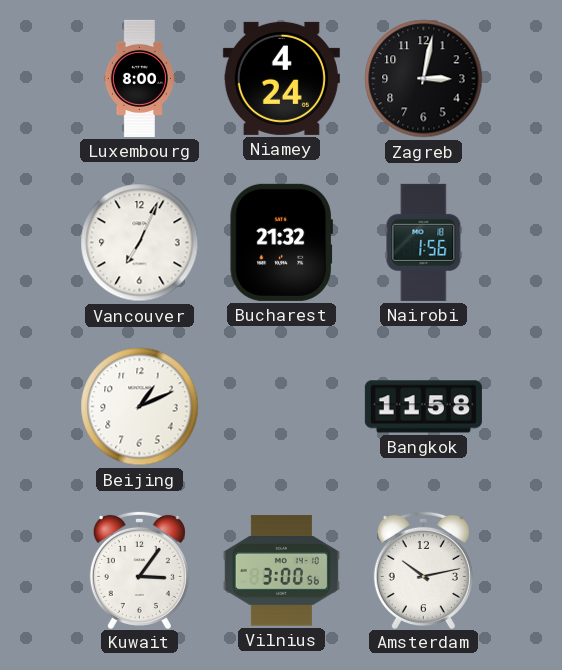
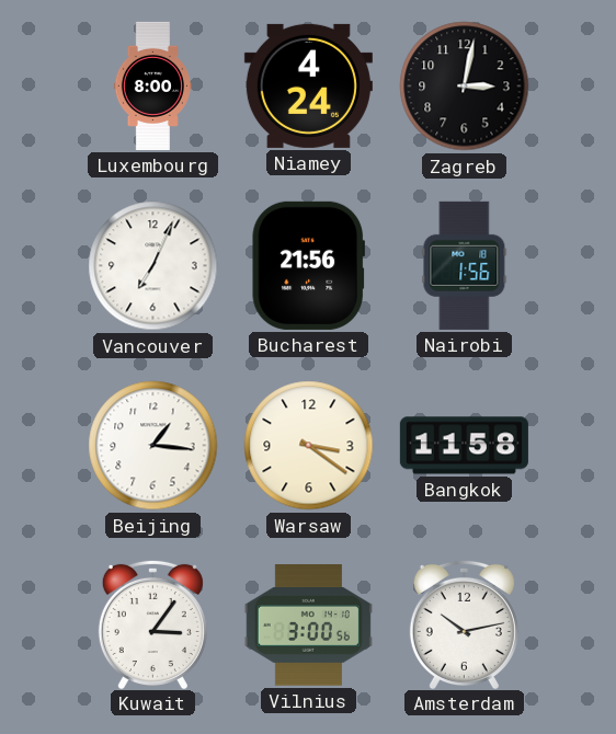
Bucharest: 21:32 -> 21:56
Beijing: 1:11 -> 1:16
Warsaw: none -> 3:21
